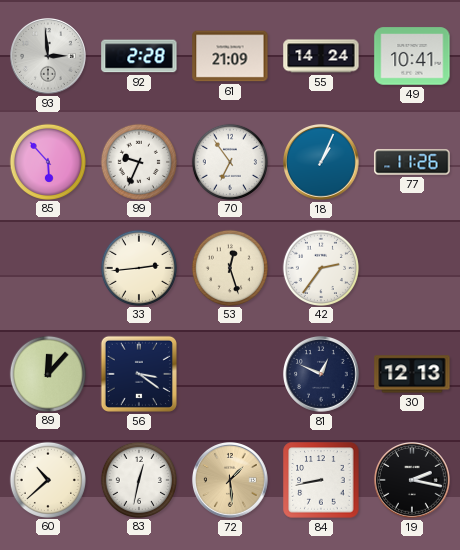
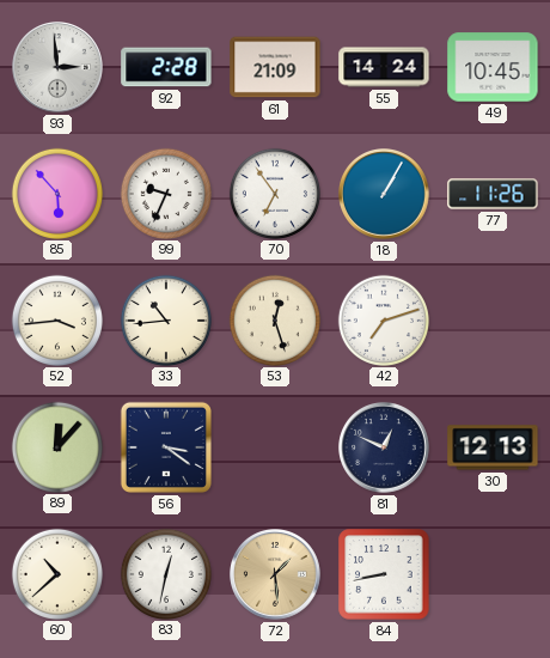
49: 10:41 -> 10:45
18: 1:04 -> 1:05
52: none -> 3:44
33: 2:44 -> 10:44
42: 2:36 -> 7:12
19: 2:17 -> none
